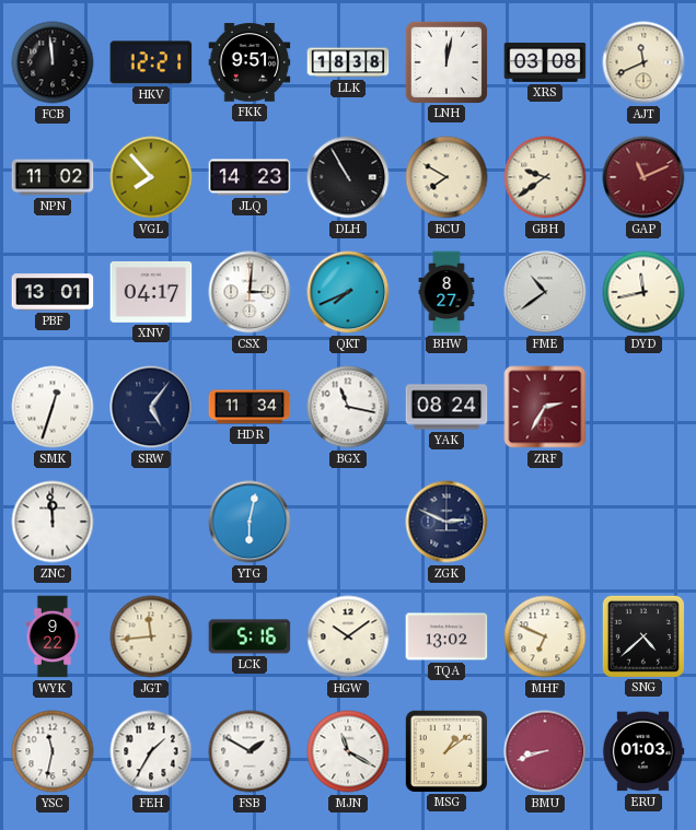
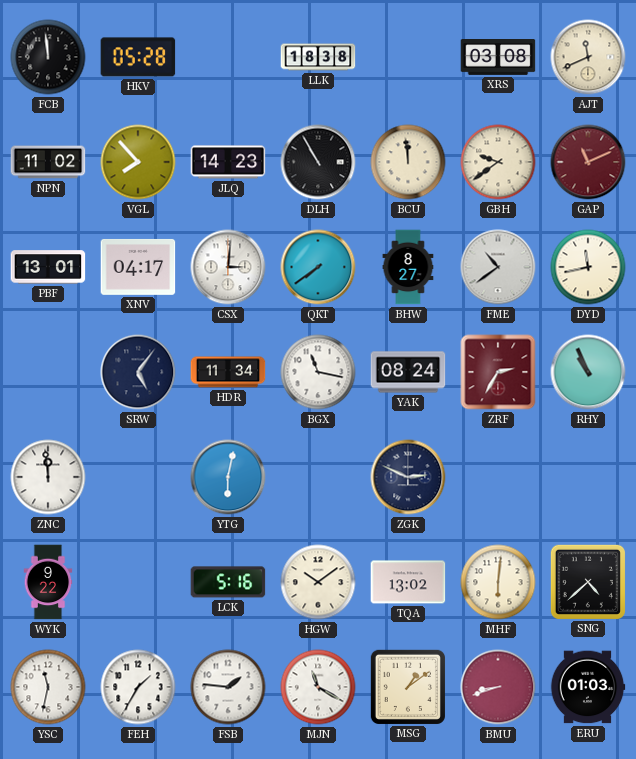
HKV: 12:21 -> 05:28
FKK: 9:51 -> none
LNH: 12:02 -> none
BCU: 7:50 -> 11:59
QKT: 7:41 -> 7:39
SMK: 12:33 -> none
RHY: none -> 10:56
JGT: 11:44 -> none
MHF: 6:49 -> 6:01
FSB: 1:50 -> 1:46
